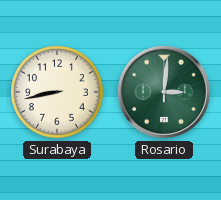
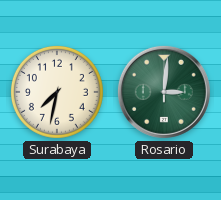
Surabaya: 8:43 -> 7:32
